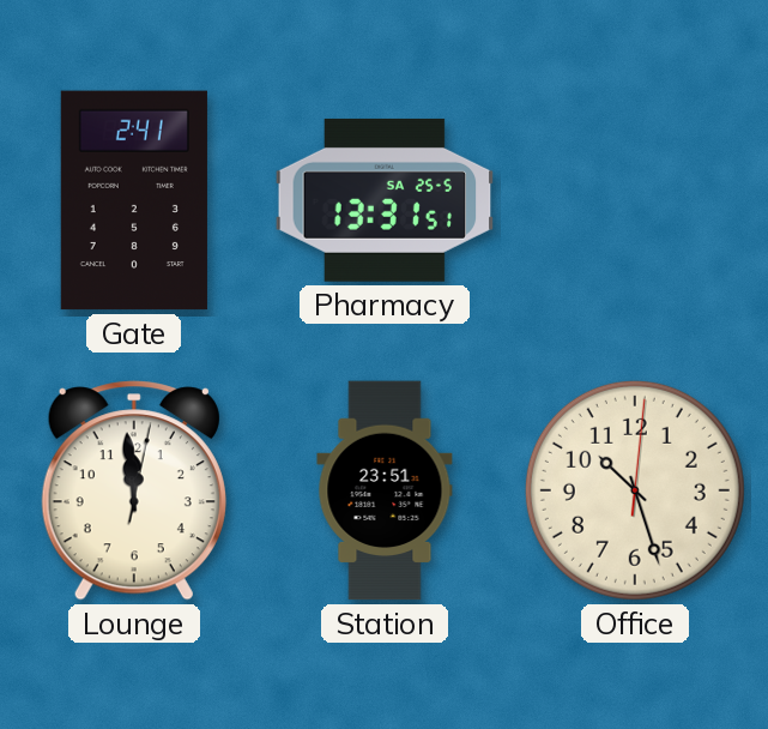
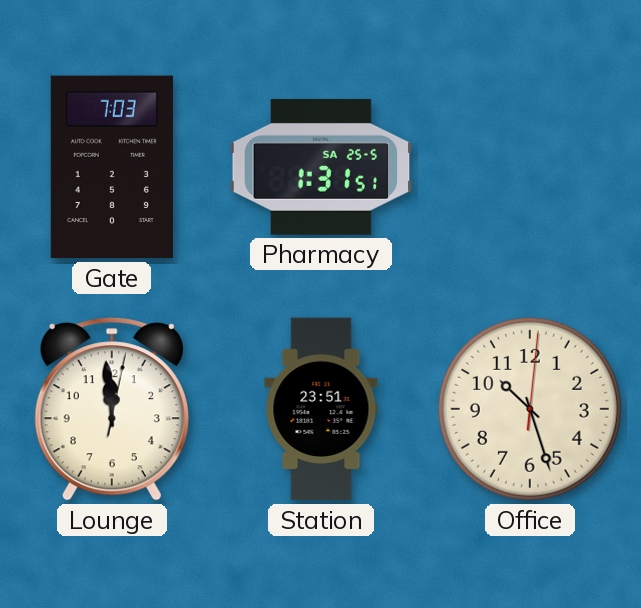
Gate: 2:41 -> 7:03
Pharmacy: 13:31 -> 1:31
